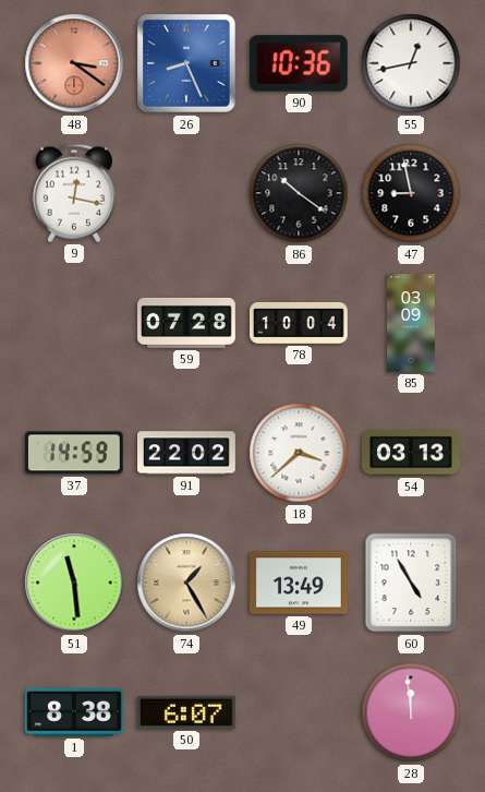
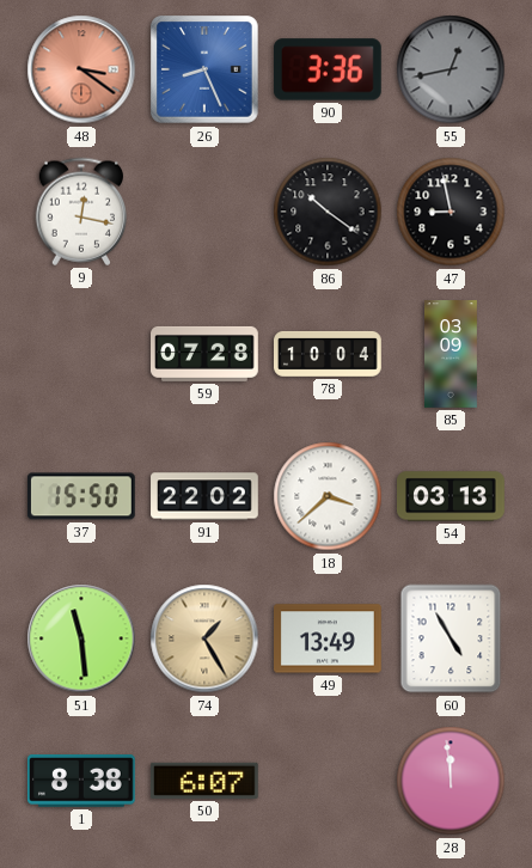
90: 10:36 -> 3:36
55 dial: white -> grey
37: 14:59 -> 15:50
